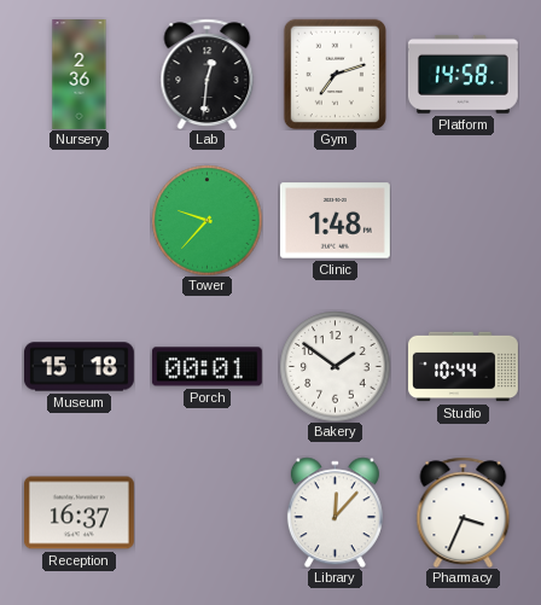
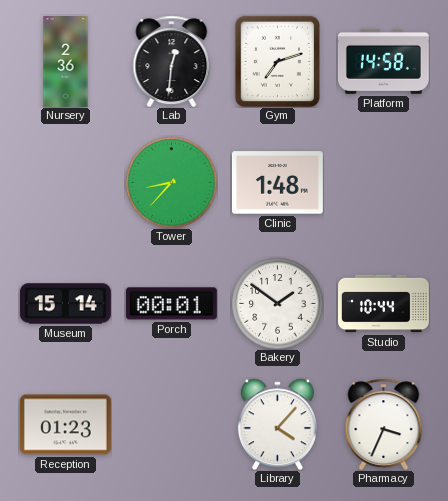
Tower: 9:37 -> 8:37
Museum: 15:18 -> 15:14
Reception: 16:37 -> 01:23
Library: 12:07 -> 4:07
